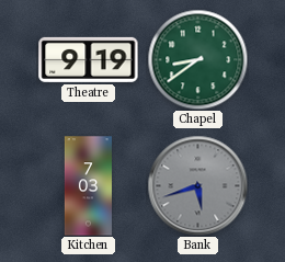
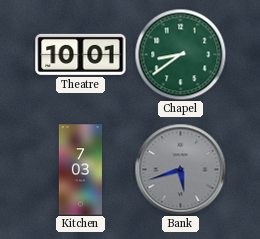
Theatre: 9:19 -> 10:01
